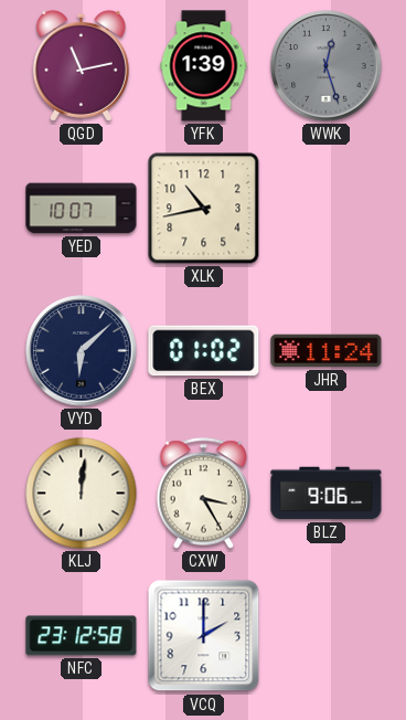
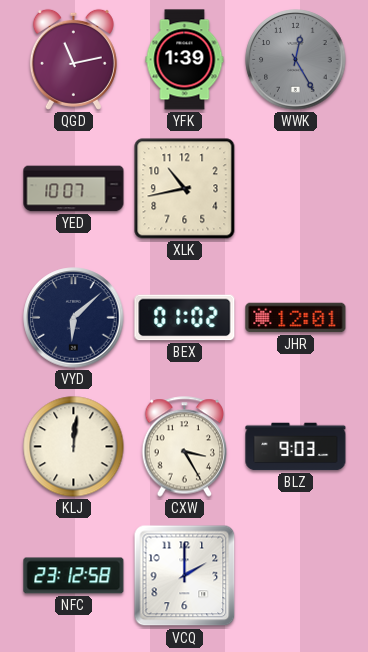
WWK: 12:27 -> 12:25
JHR: 11:24 -> 12:01
BLZ: 9:06 -> 9:03
